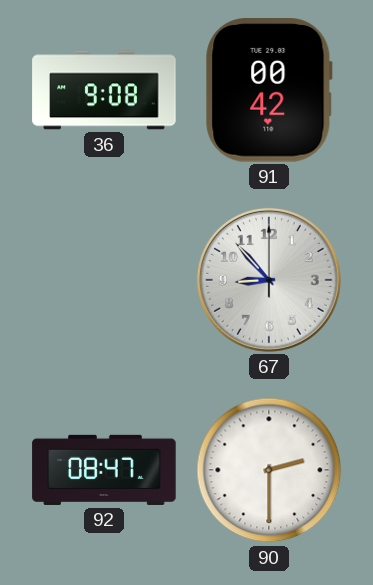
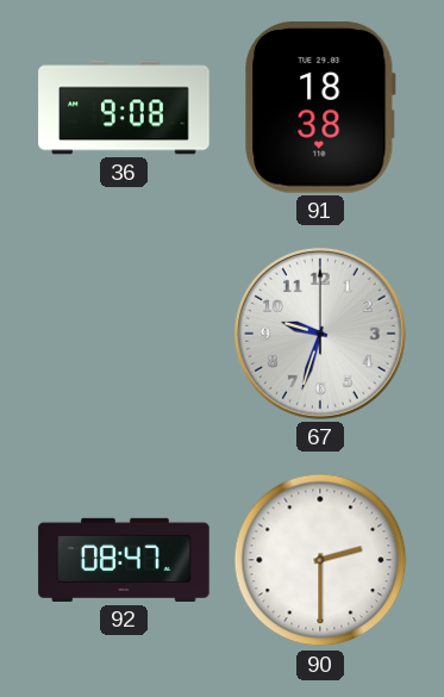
91: 00:42 -> 18:38
67: 8:53 -> 9:33
